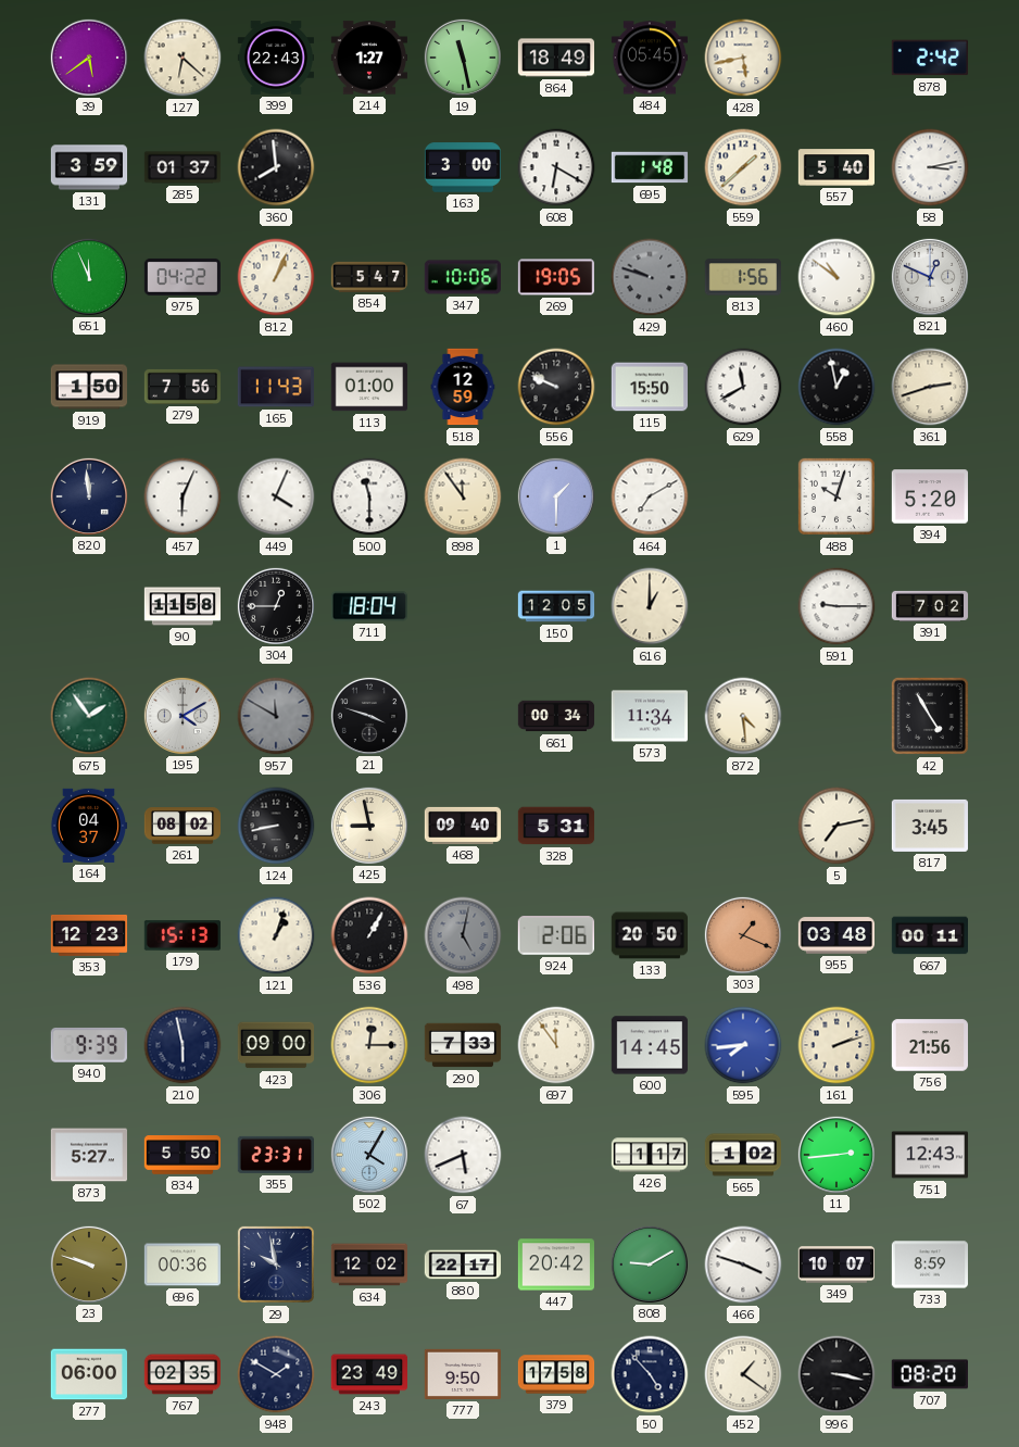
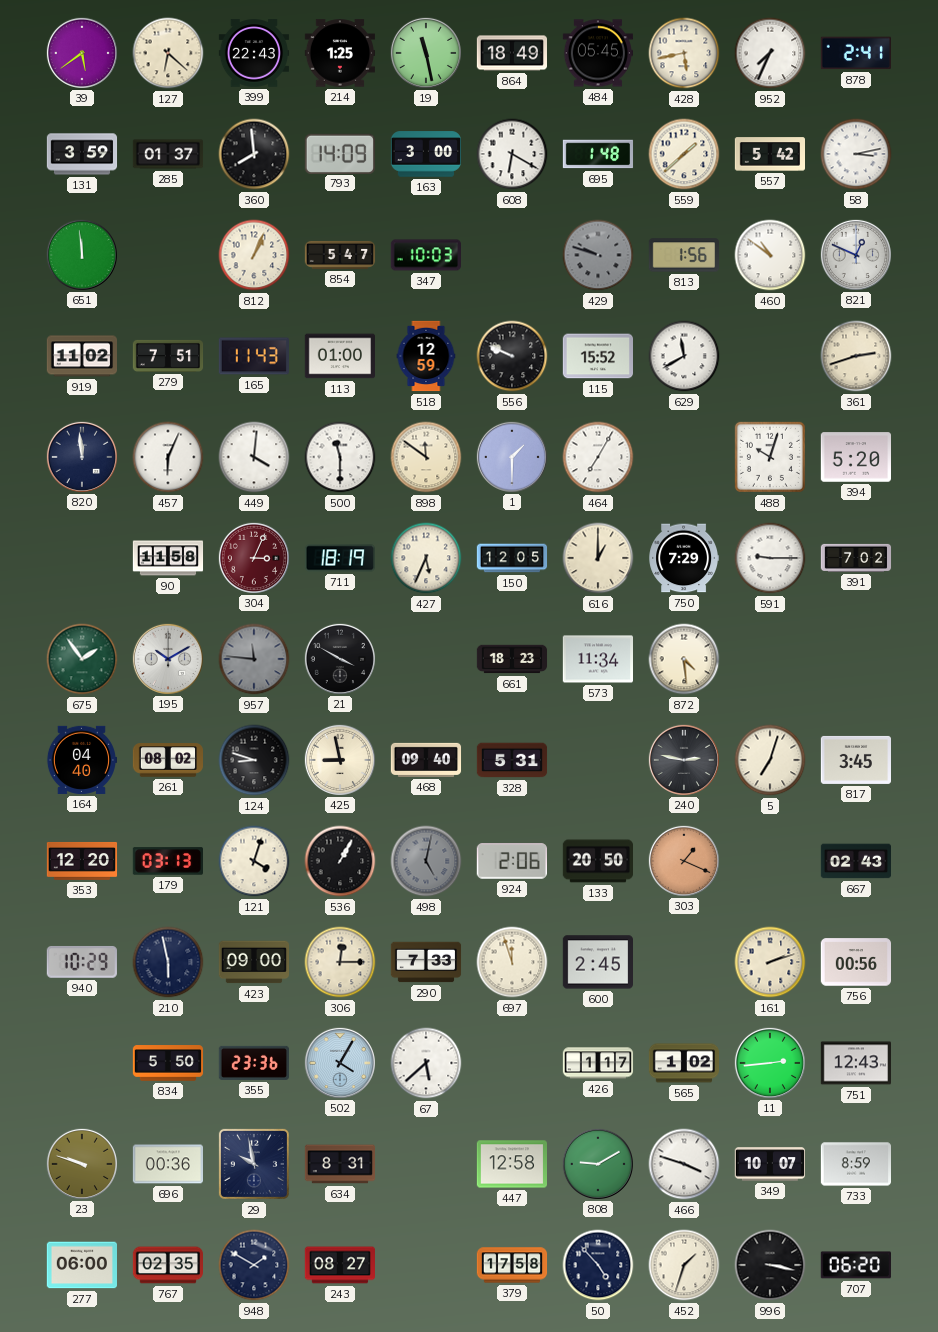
214: 1:27 -> 1:25
952: none -> 7:34
878: 2:42 -> 2:41
793: none -> 14:09
557: 5:40 -> 5:42
651: 11:56 -> 11:59
975: 04:22 -> none
347: 10:06 -> 10:03
269: 19:05 -> none
919: 1:50 -> 11:02
279: 7:56 -> 7:51
115: 15:50 -> 15:52
558: 12:58 -> none
449: 4:04 -> 4:01
898: 11:54 -> 11:51
464: 7:10 -> 7:05
304: 12:45 -> 3:04
304 dial: black -> burgundy
711: 18:04 -> 18:19
427: none -> 5:34
750: none -> 7:29
195: 4:10 -> 10:10
957: 11:50 -> 11:46
21: 3:48 -> 3:50
661: 00:34 -> 18:23
42: 4:55 -> none
164: 04:37 -> 04:40
124: 8:43 -> 8:48
240: none -> 2:47
5: 7:13 -> 7:03
353: 12:23 -> 12:20
179: 15:13 -> 03:13
121: 1:03 -> 4:03
955: 03:48 -> none
667: 00:11 -> 02:43
940: 9:39 -> 10:29
697: 11:54 -> 11:57
600: 14:45 -> 2:45
595: 7:44 -> none
756: 21:56 -> 00:56
873: 5:27 -> none
355: 23:31 -> 23:36
67: 5:41 -> 5:38
634: 12:02 -> 8:31
880: 22:17 -> none
447: 20:42 -> 12:58
243: 23:49 -> 08:27
777: 9:50 -> none
452: 1:21 -> 1:33
707: 08:20 -> 06:20
